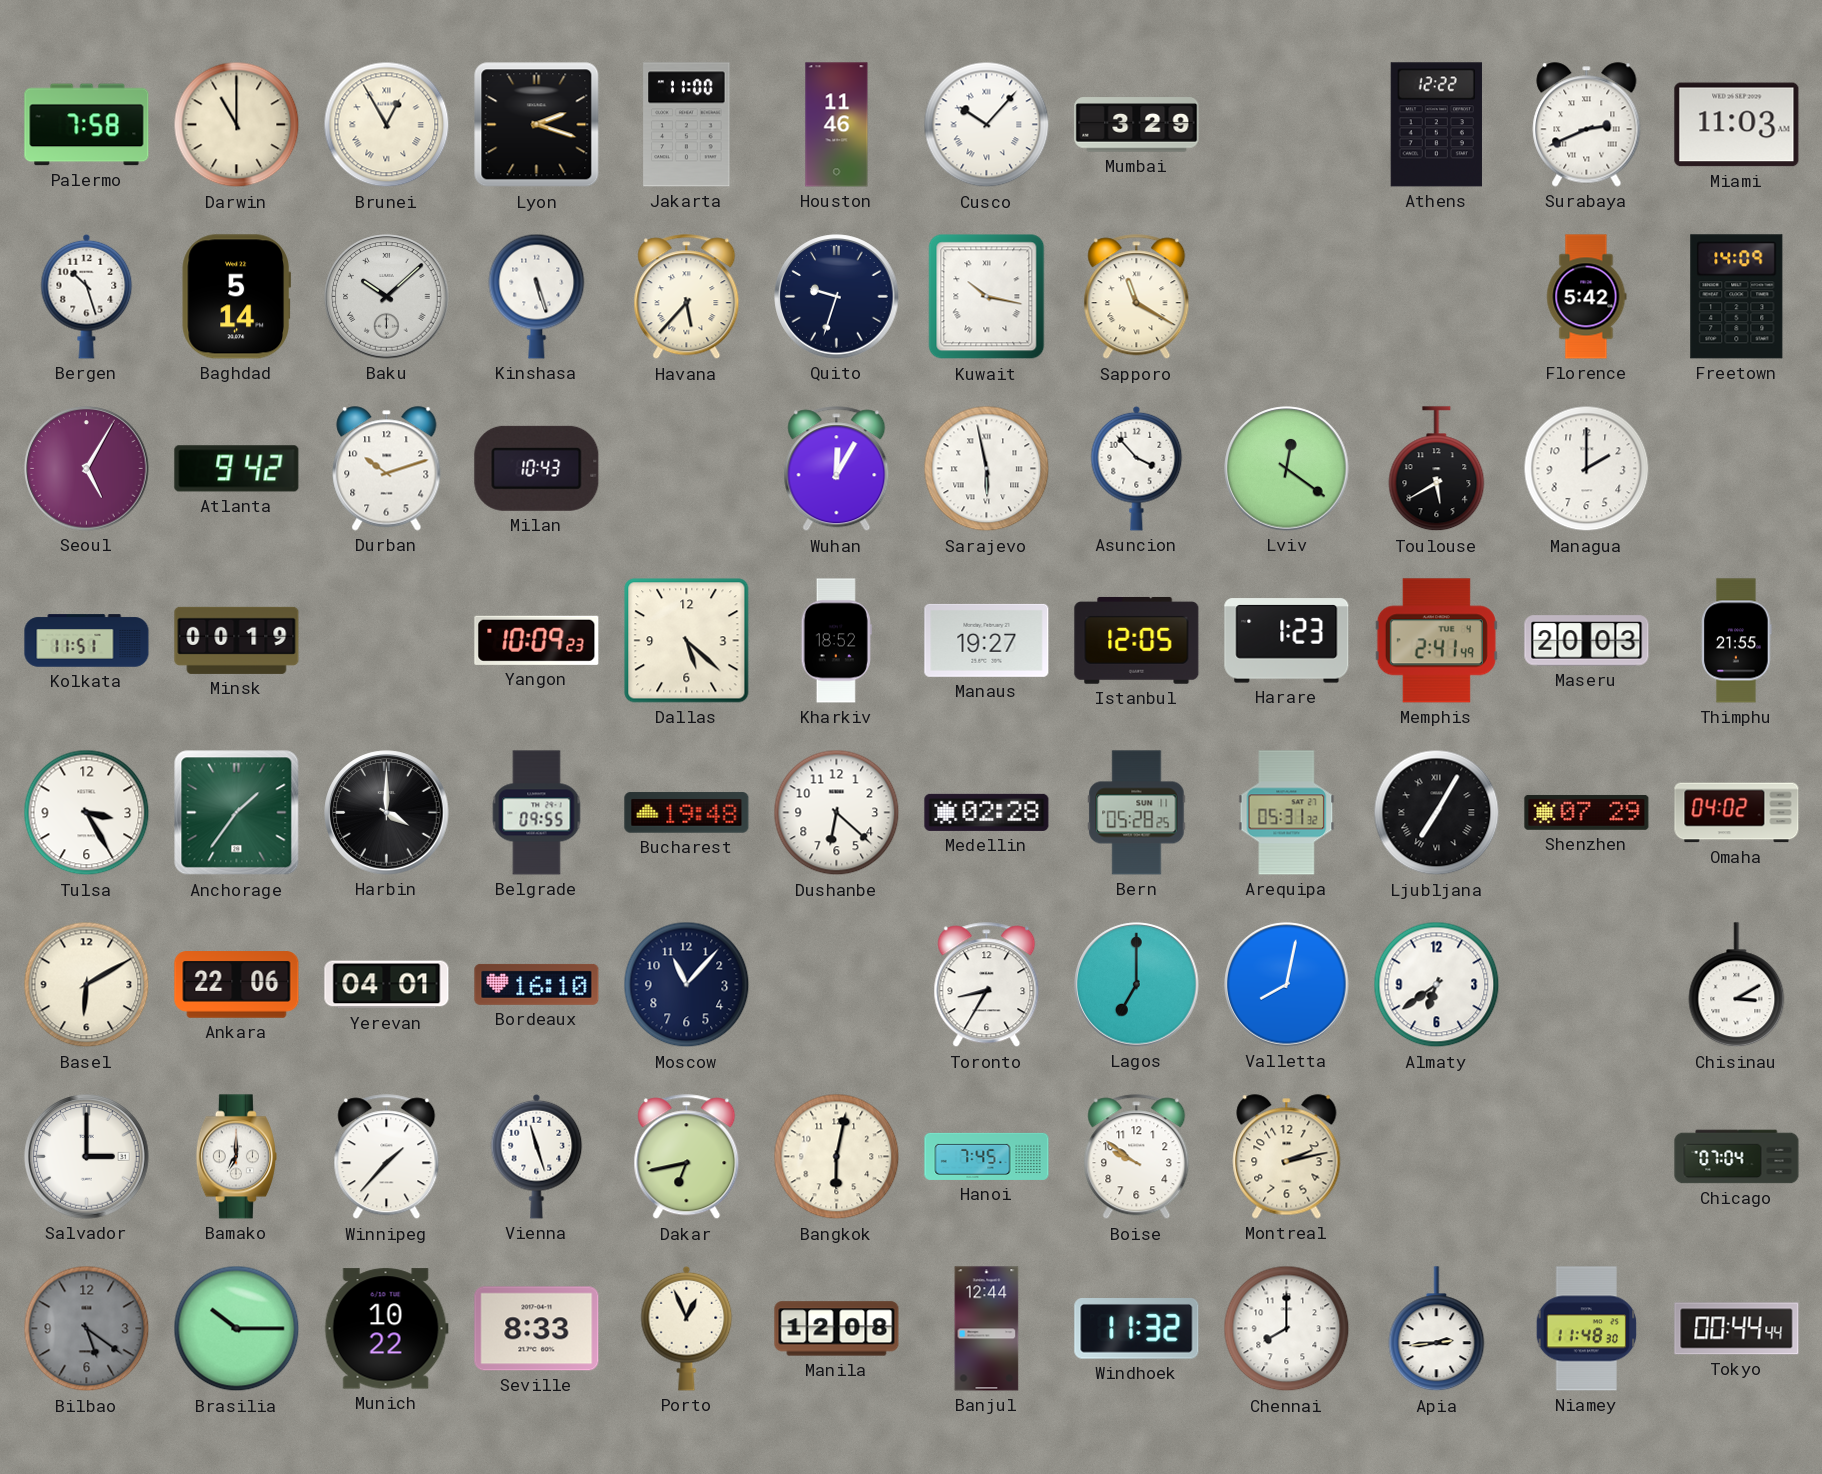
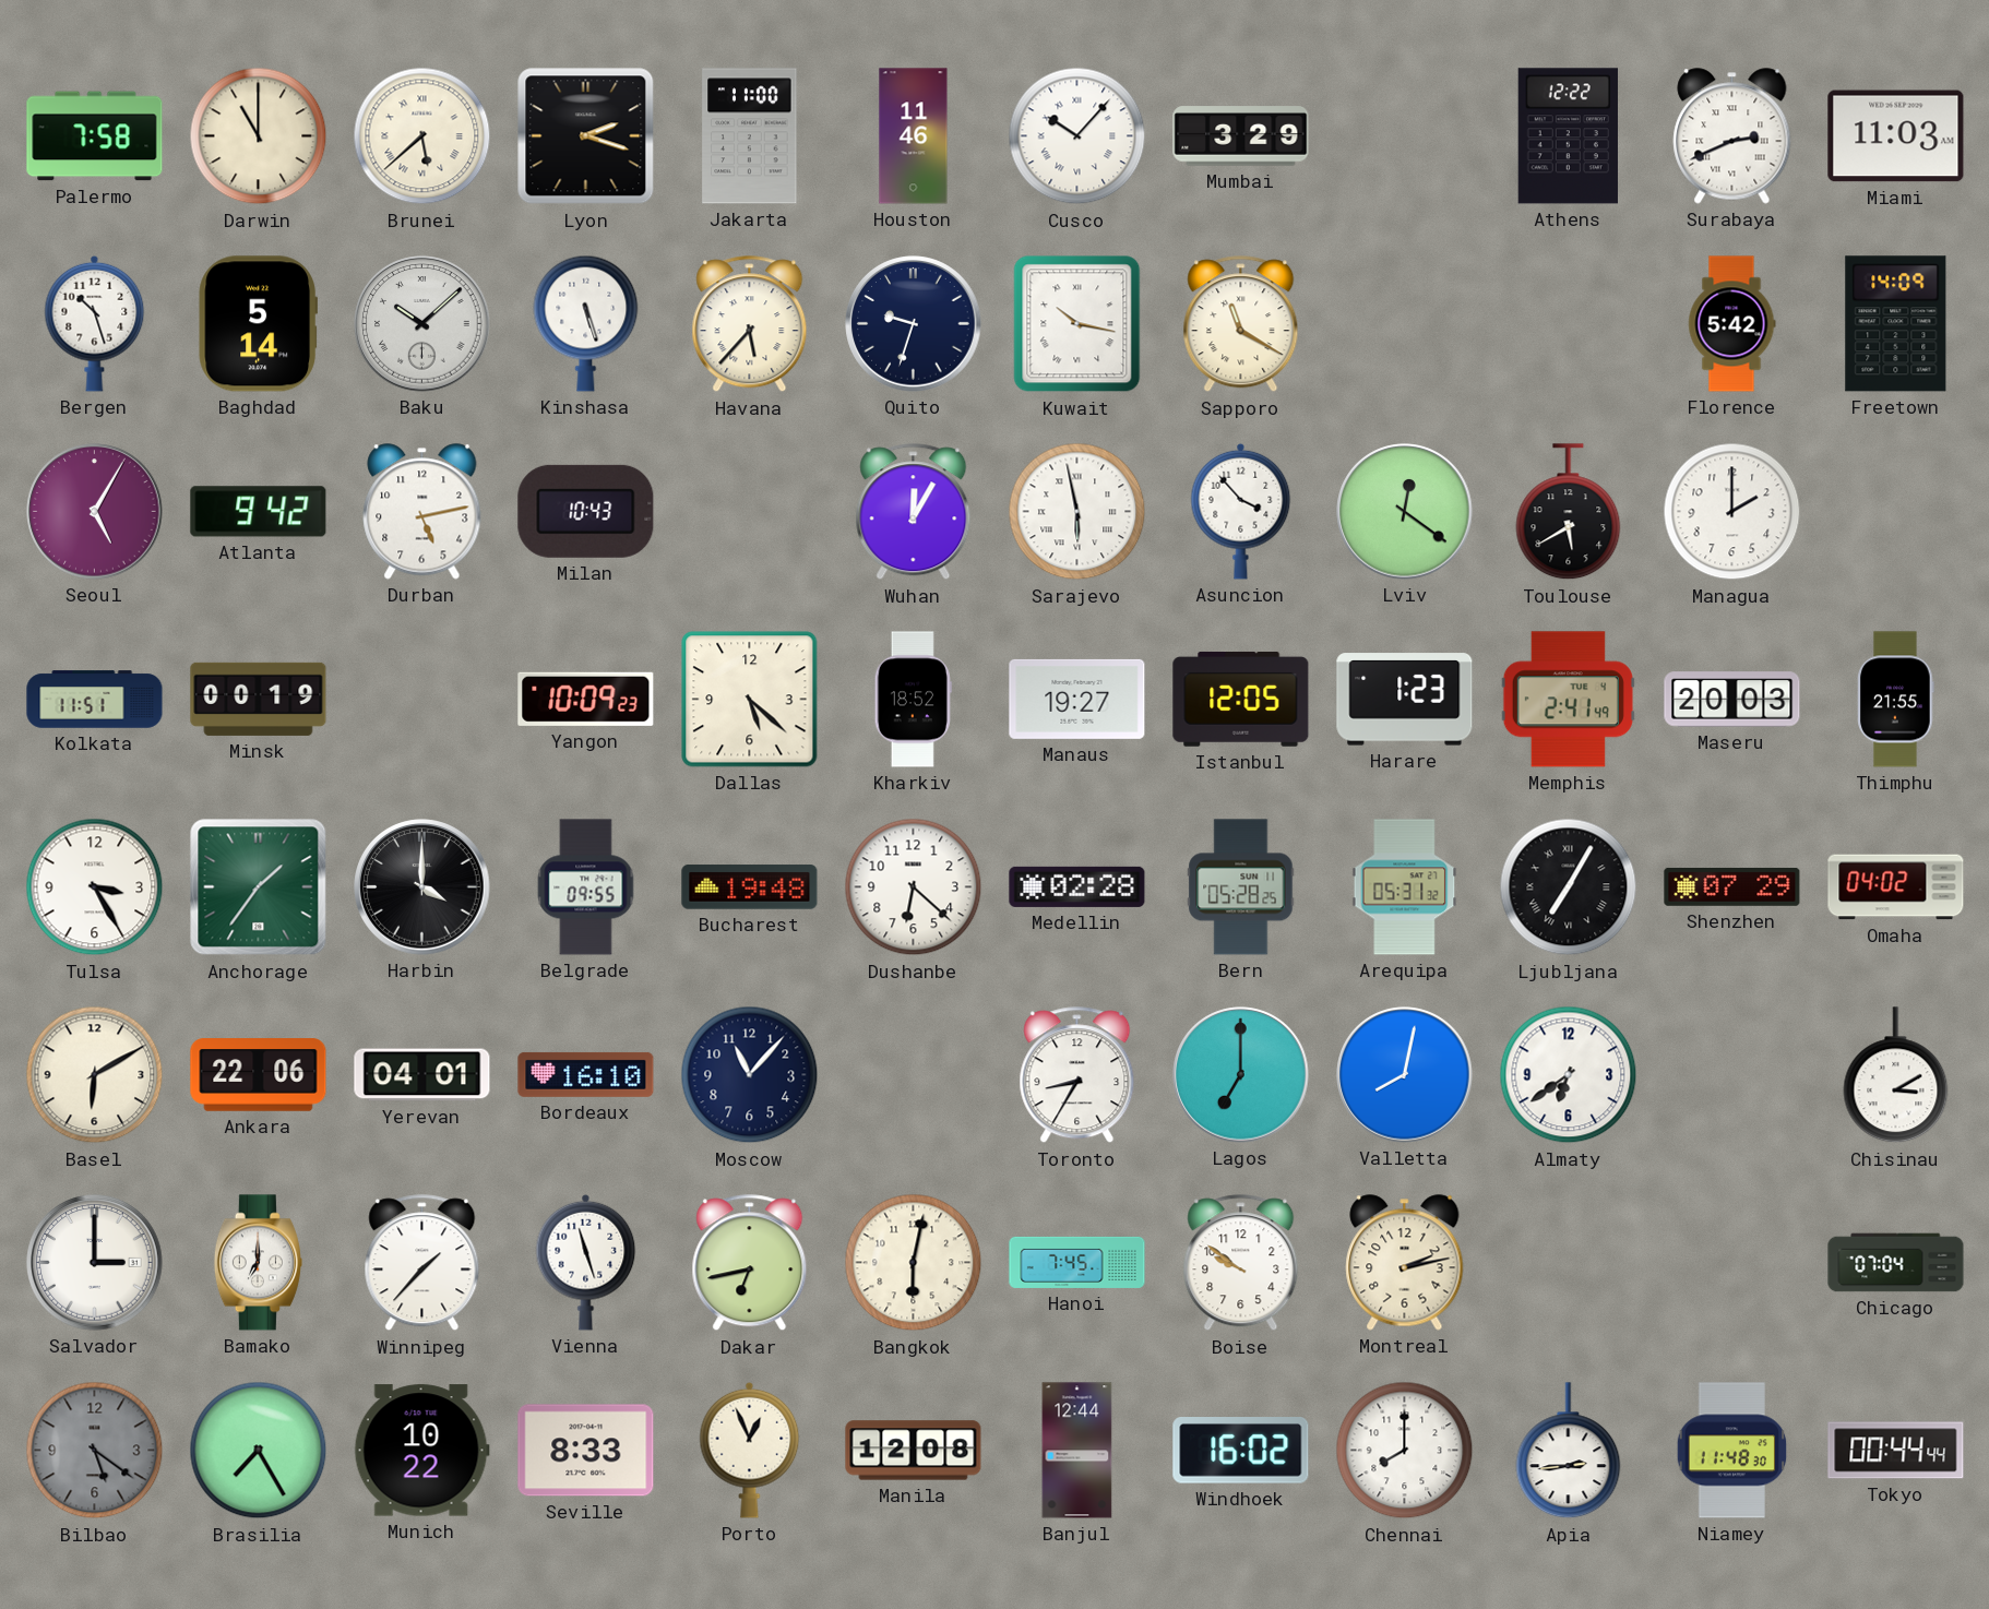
Brunei: 12:55 -> 5:38
Durban: 10:12 -> 5:13
Brasilia: 10:15 -> 7:25
Windhoek: 11:32 -> 16:02
